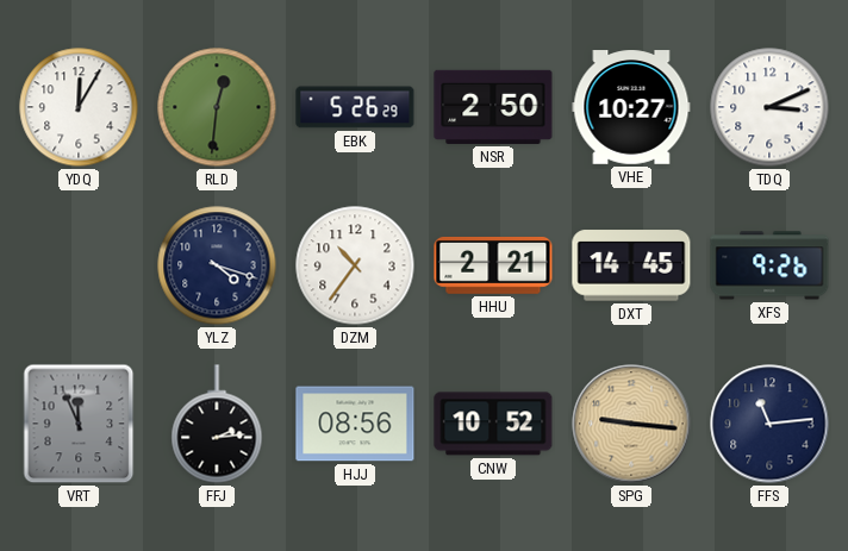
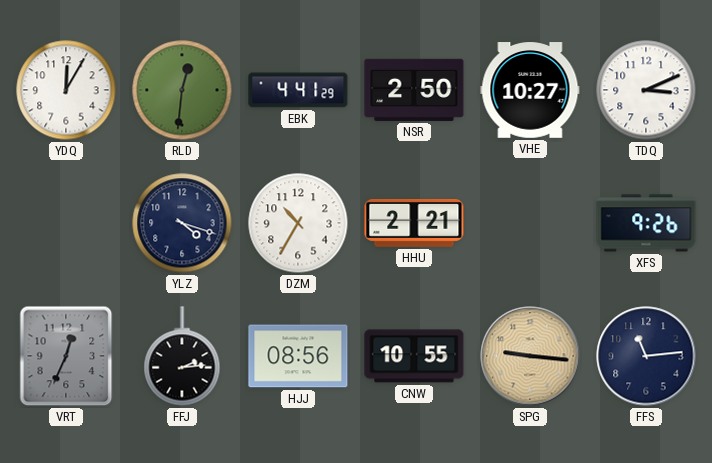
EBK: 5:26 -> 4:41
DZM: 10:36 -> 10:35
DXT: 14:45 -> none
VRT: 11:56 -> 12:34
CNW: 10:52 -> 10:55
